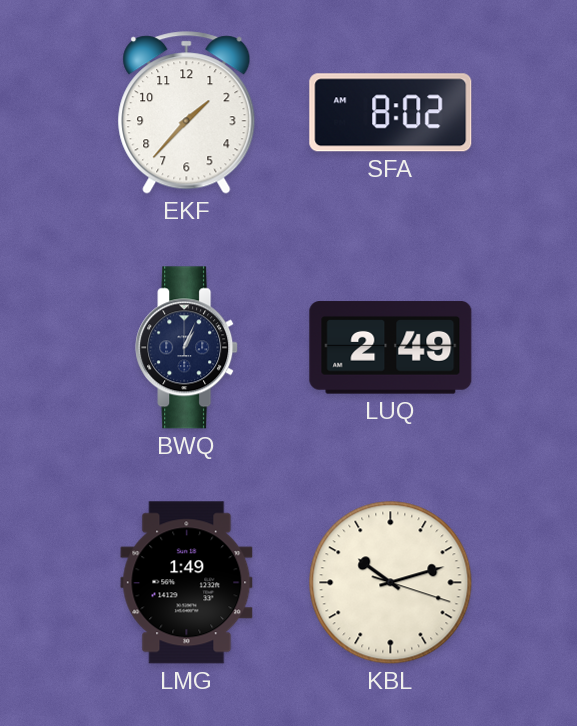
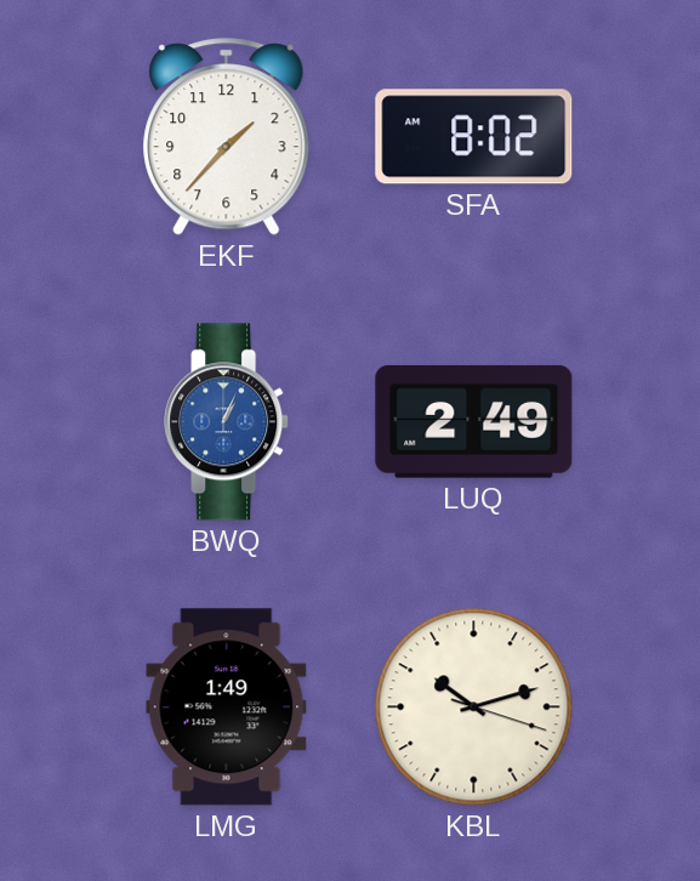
BWQ dial: navy -> blue
